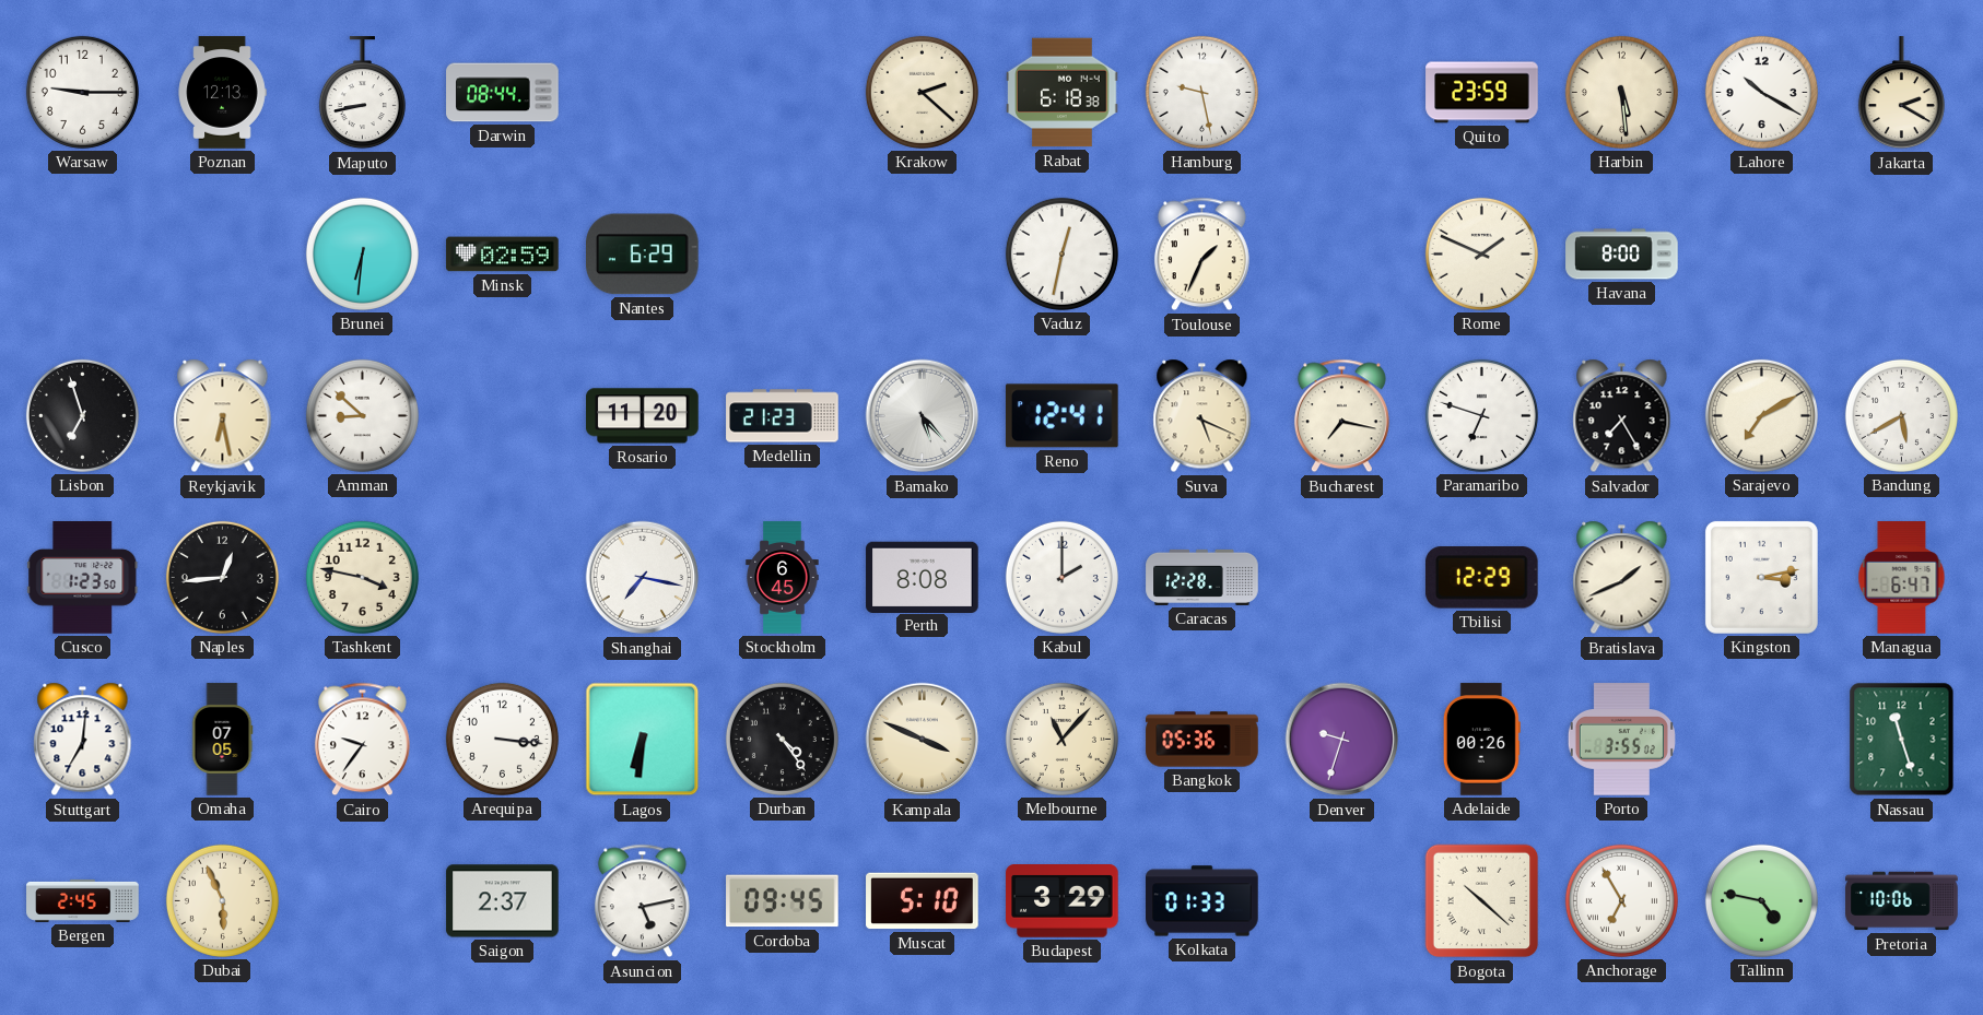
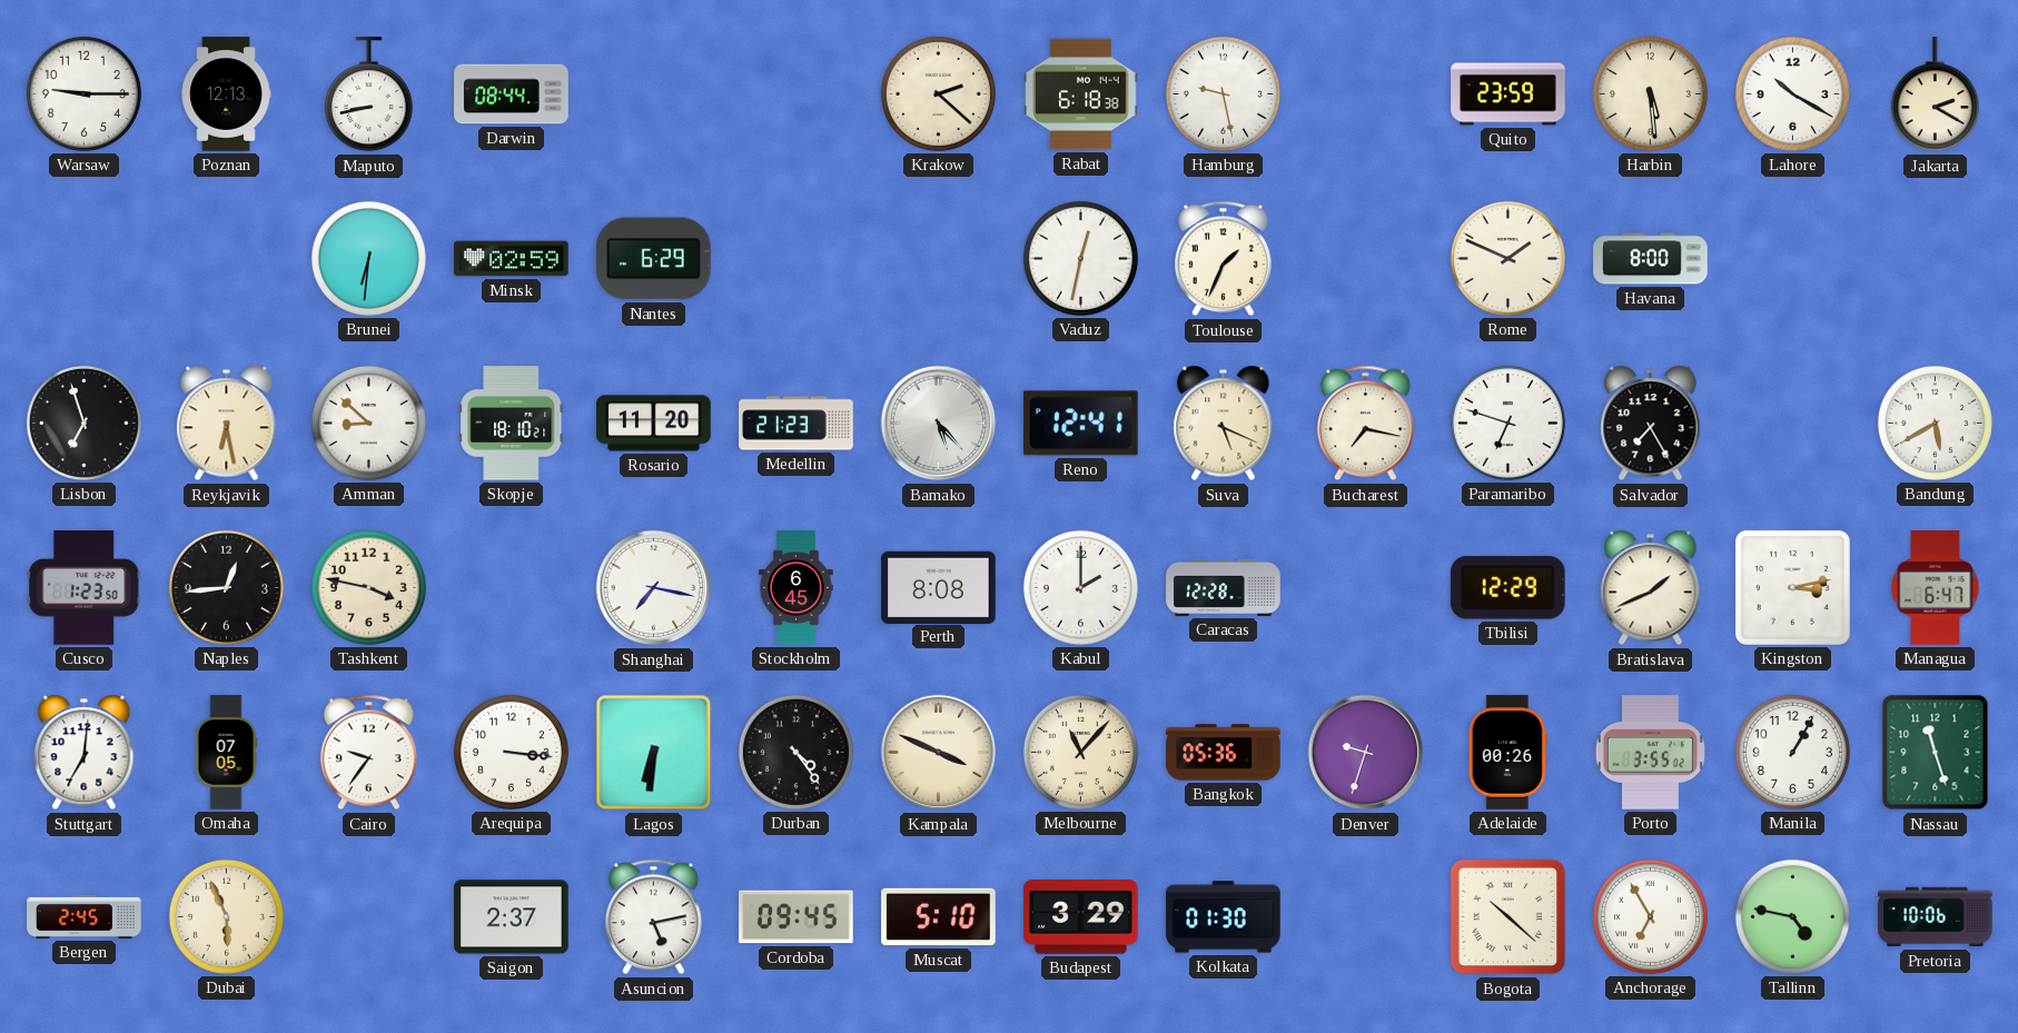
Skopje: none -> 18:10
Sarajevo: 7:10 -> none
Manila: none -> 1:05
Kolkata: 01:33 -> 01:30
